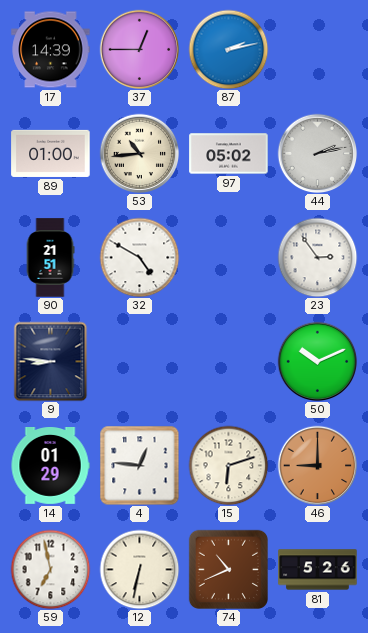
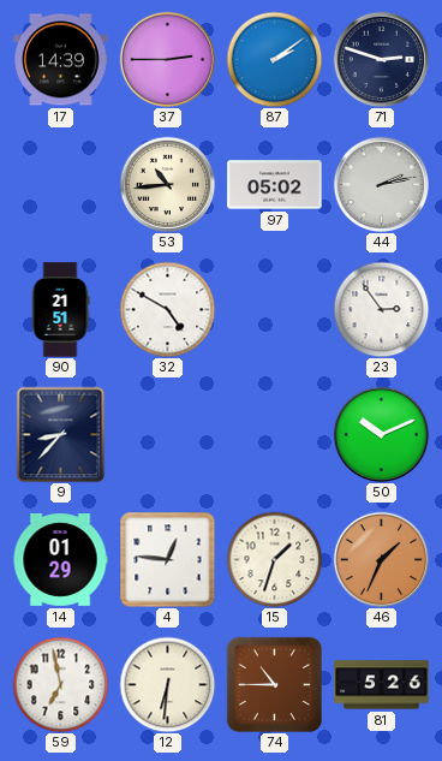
37: 12:45 -> 2:45
87: 2:13 -> 2:09
71: none -> 2:48
89: 01:00 -> none
9: 8:46 -> 8:37
15: 6:12 -> 1:33
46: 9:00 -> 1:34
12: 6:32 -> 6:31
74: 10:41 -> 10:45
